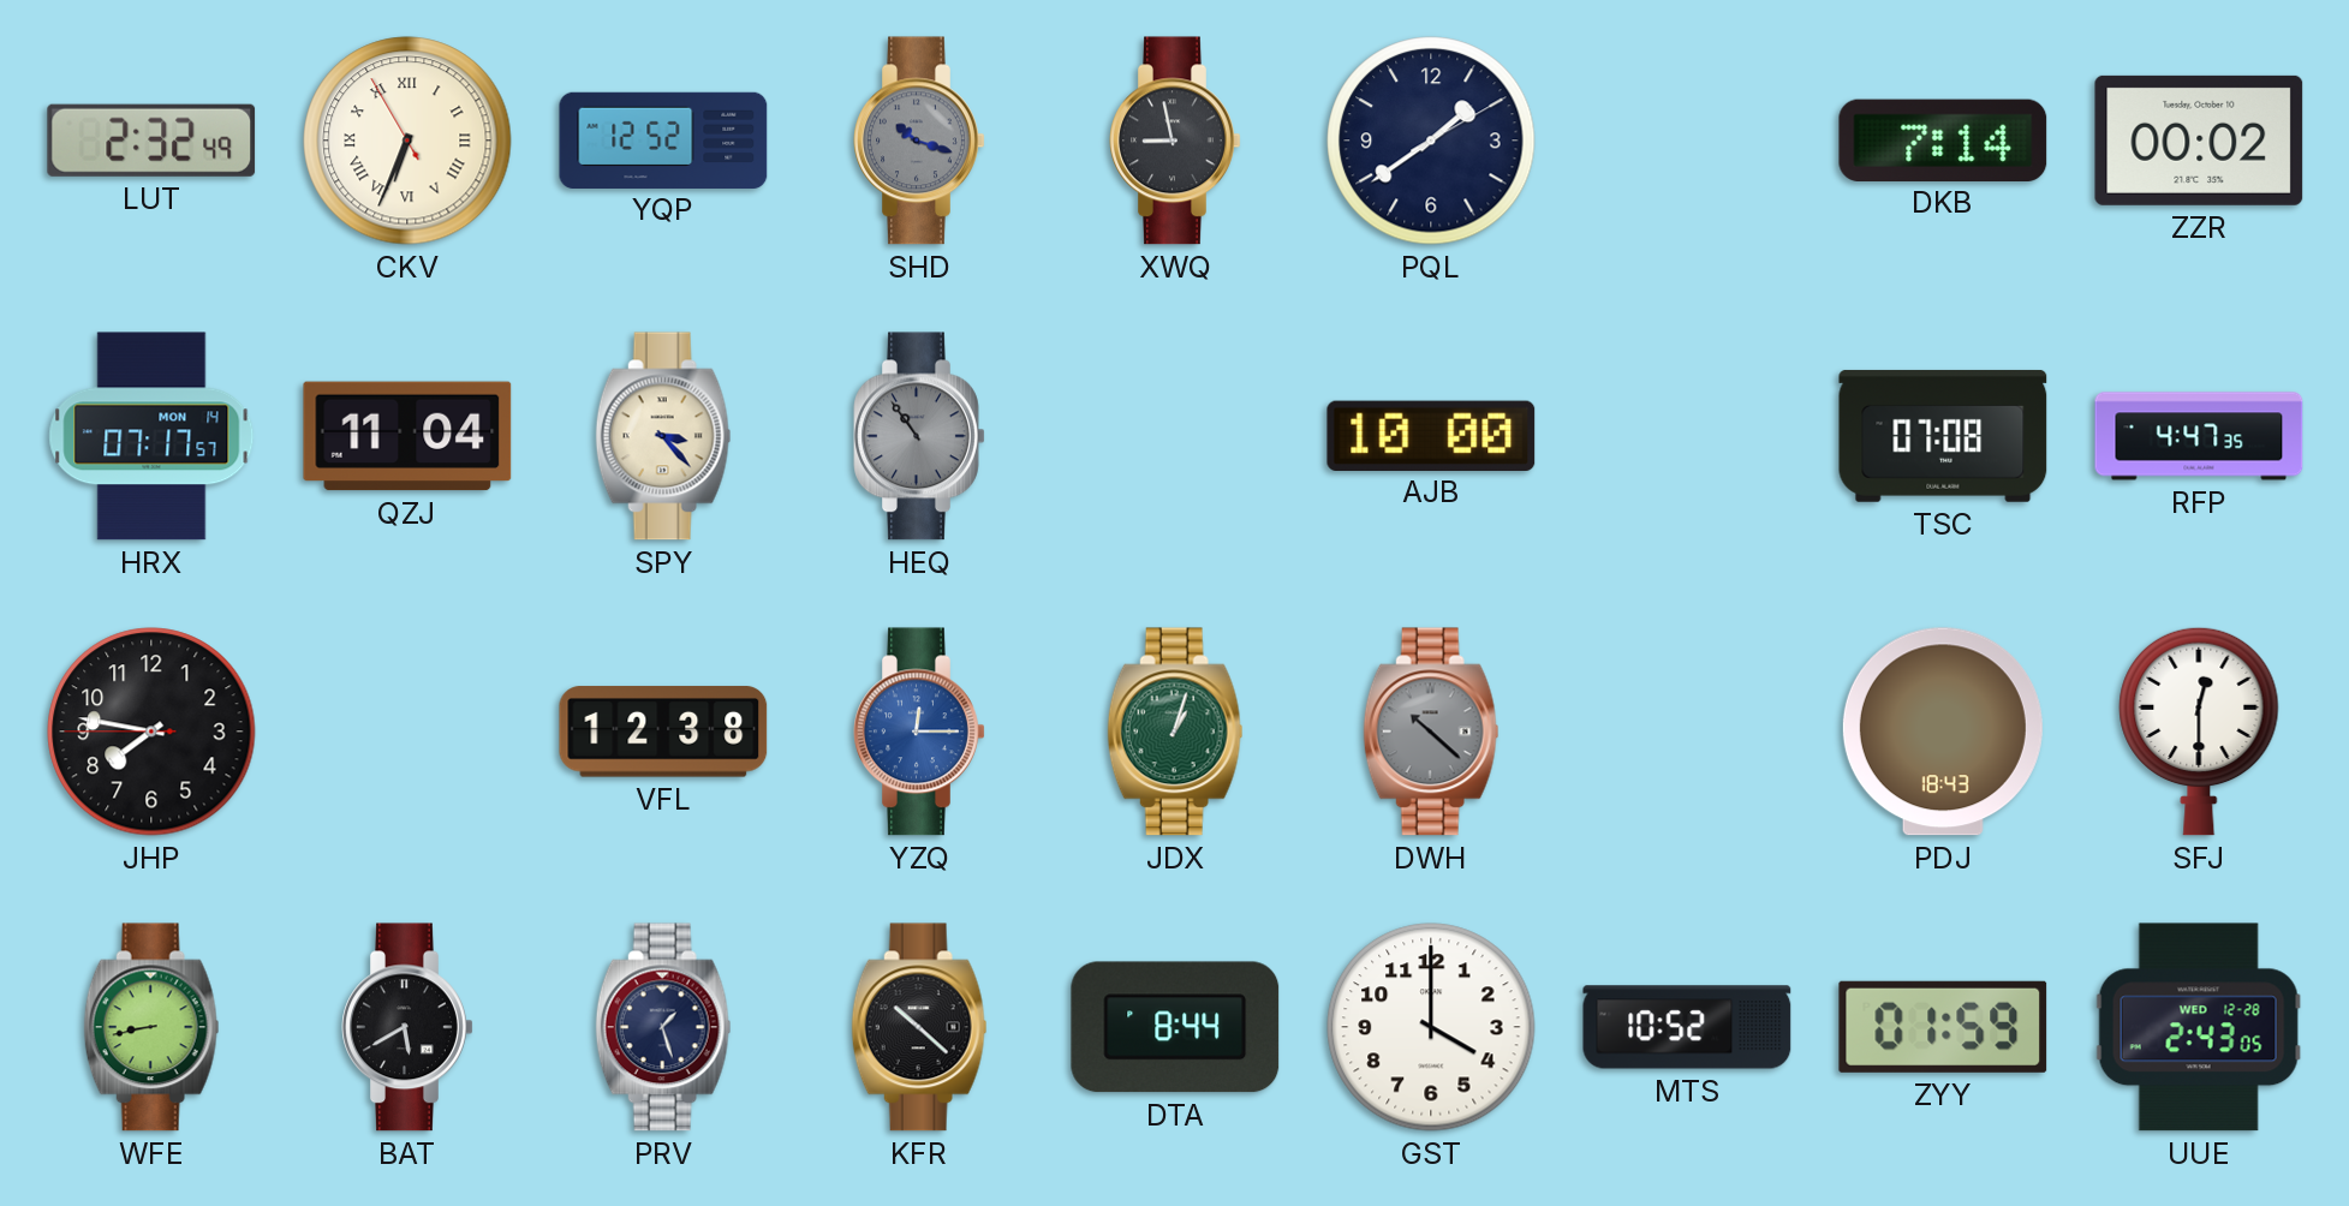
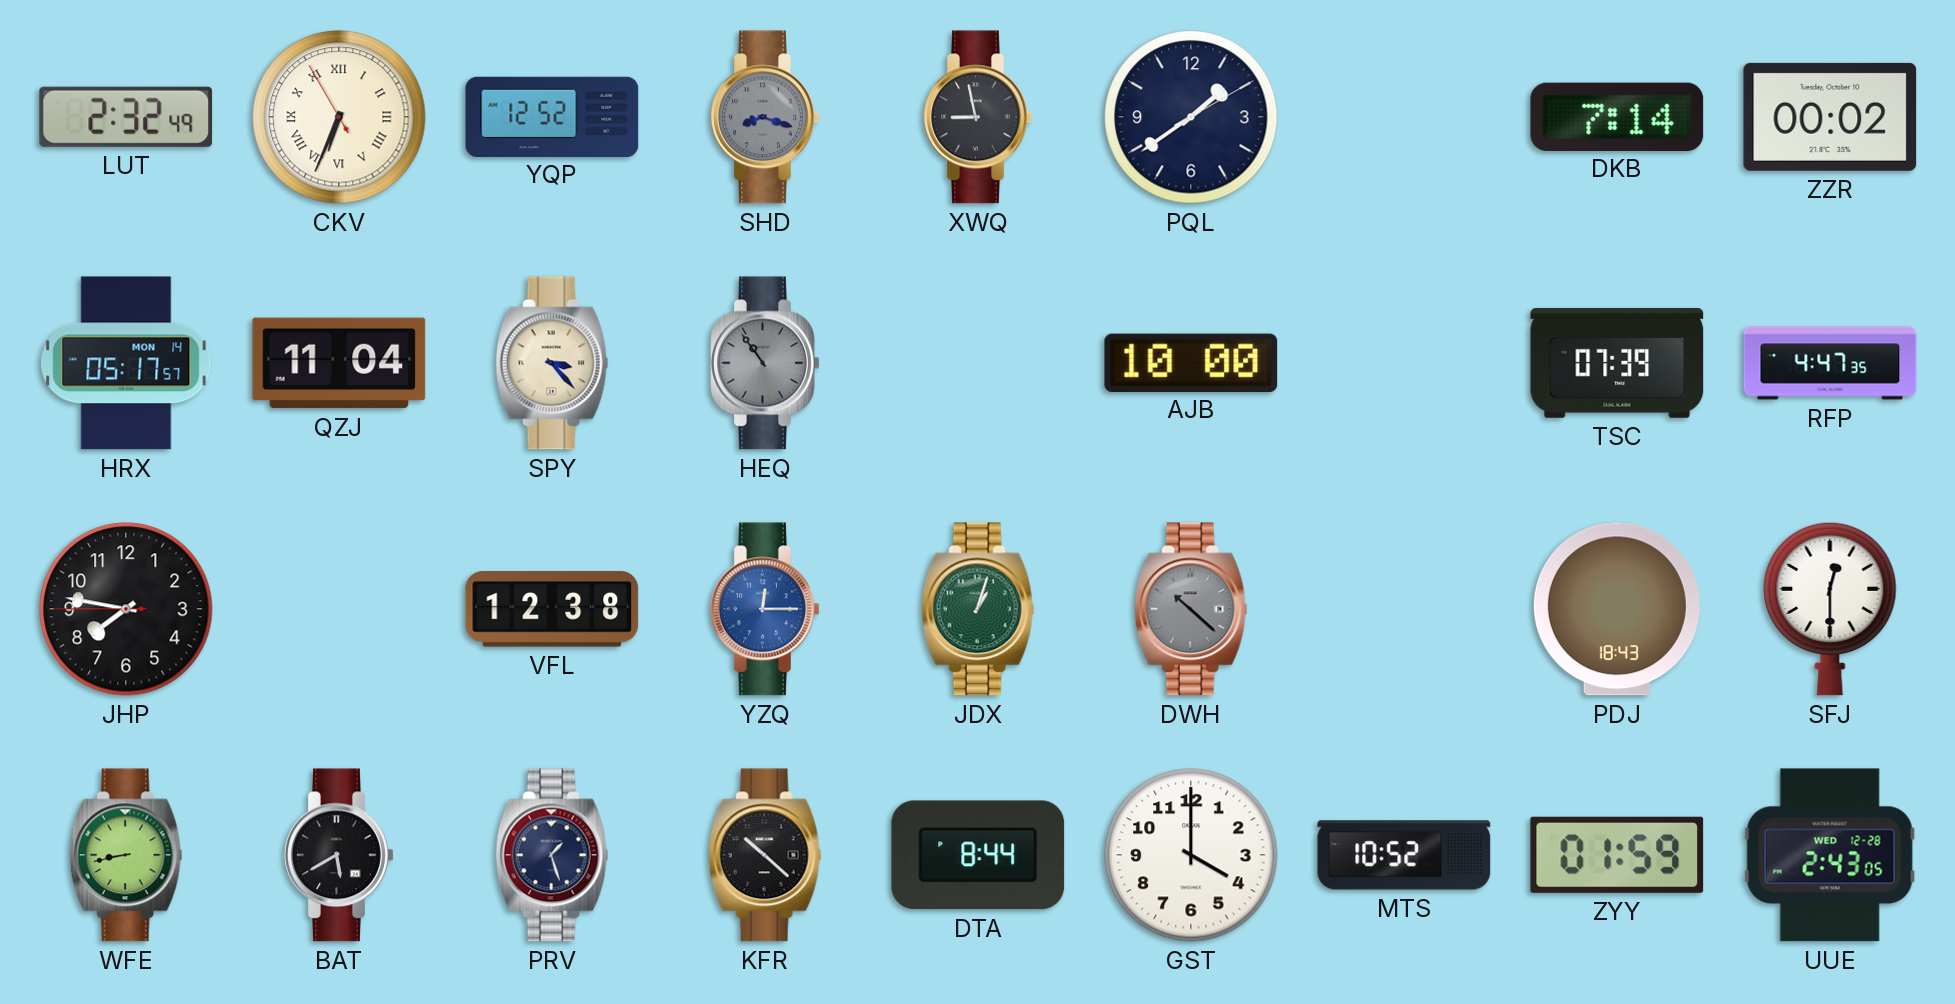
SHD: 10:18 -> 8:18
HRX: 07:17 -> 05:17
TSC: 07:08 -> 07:39
